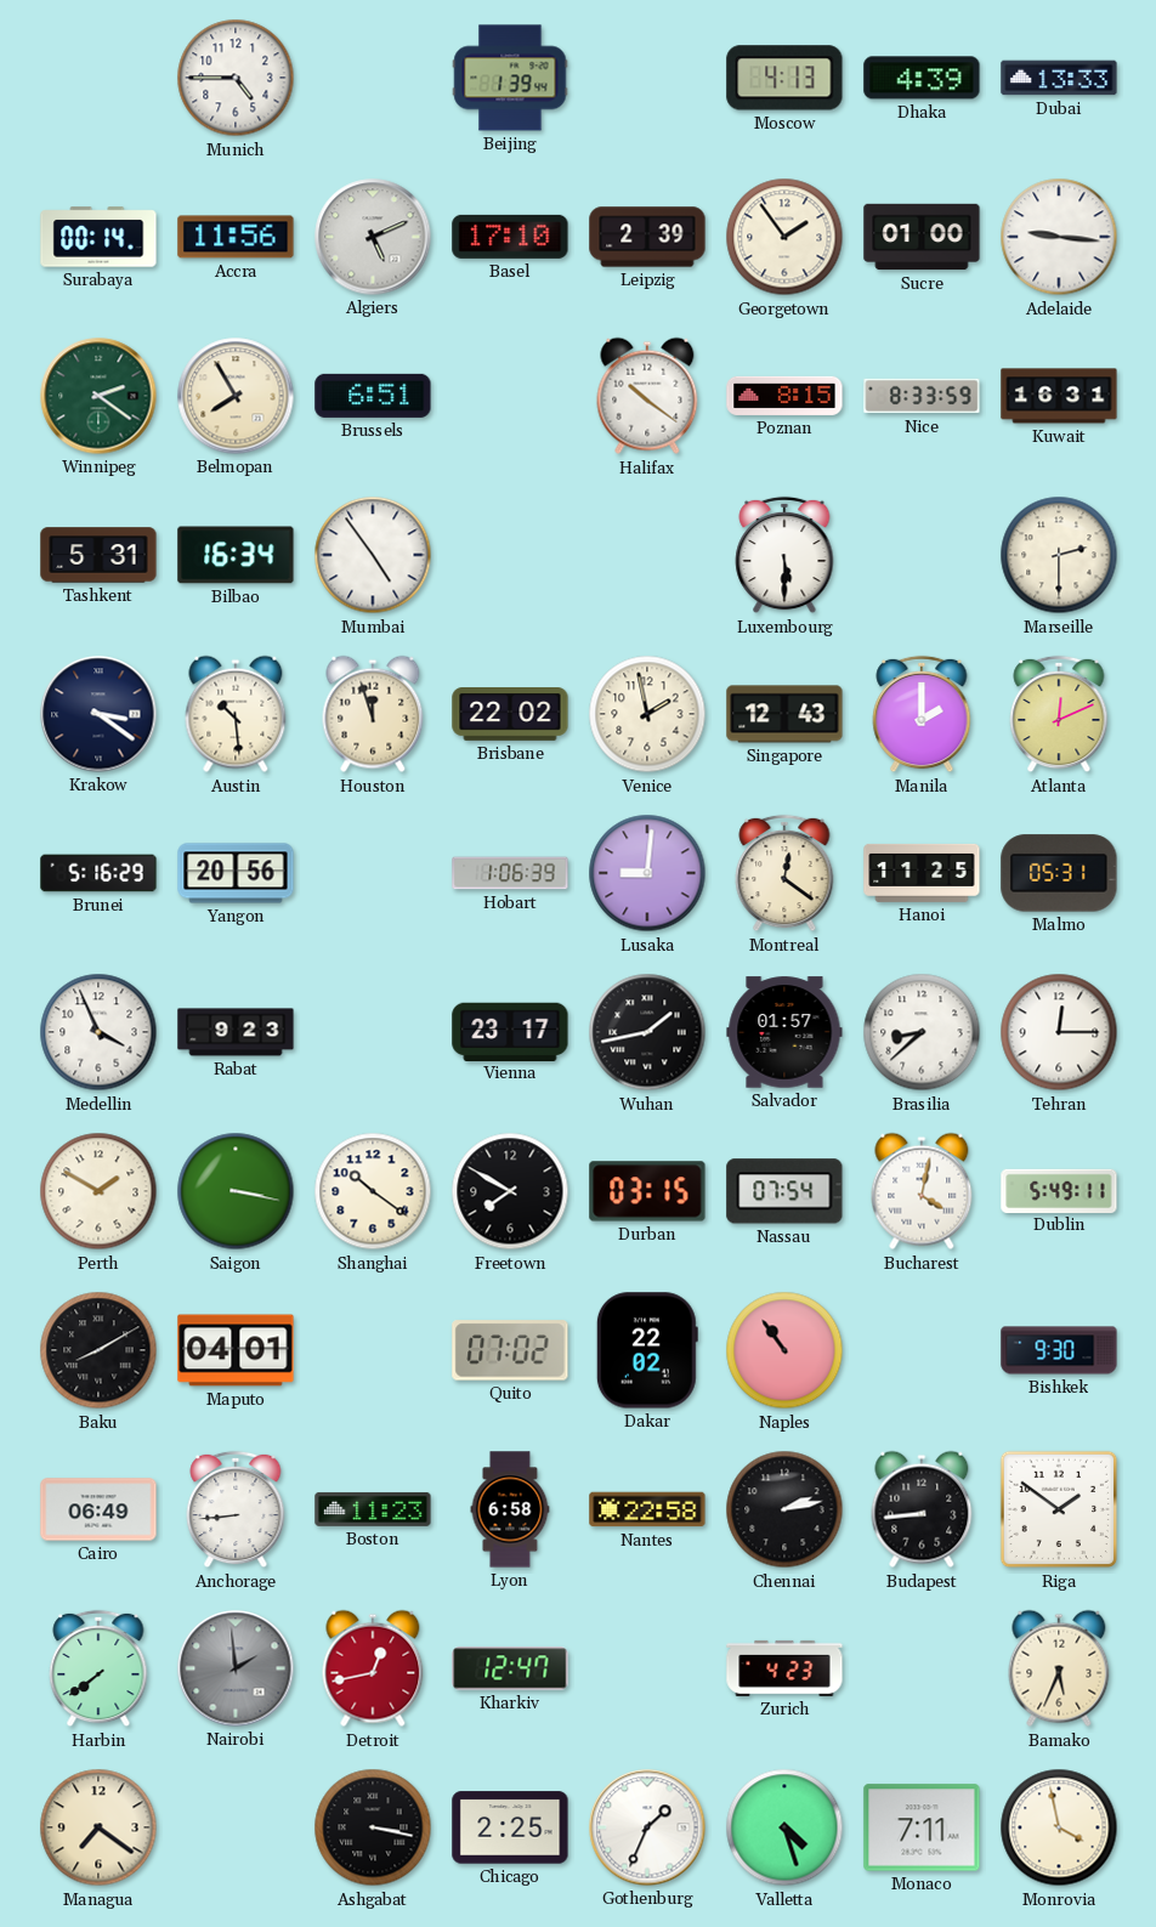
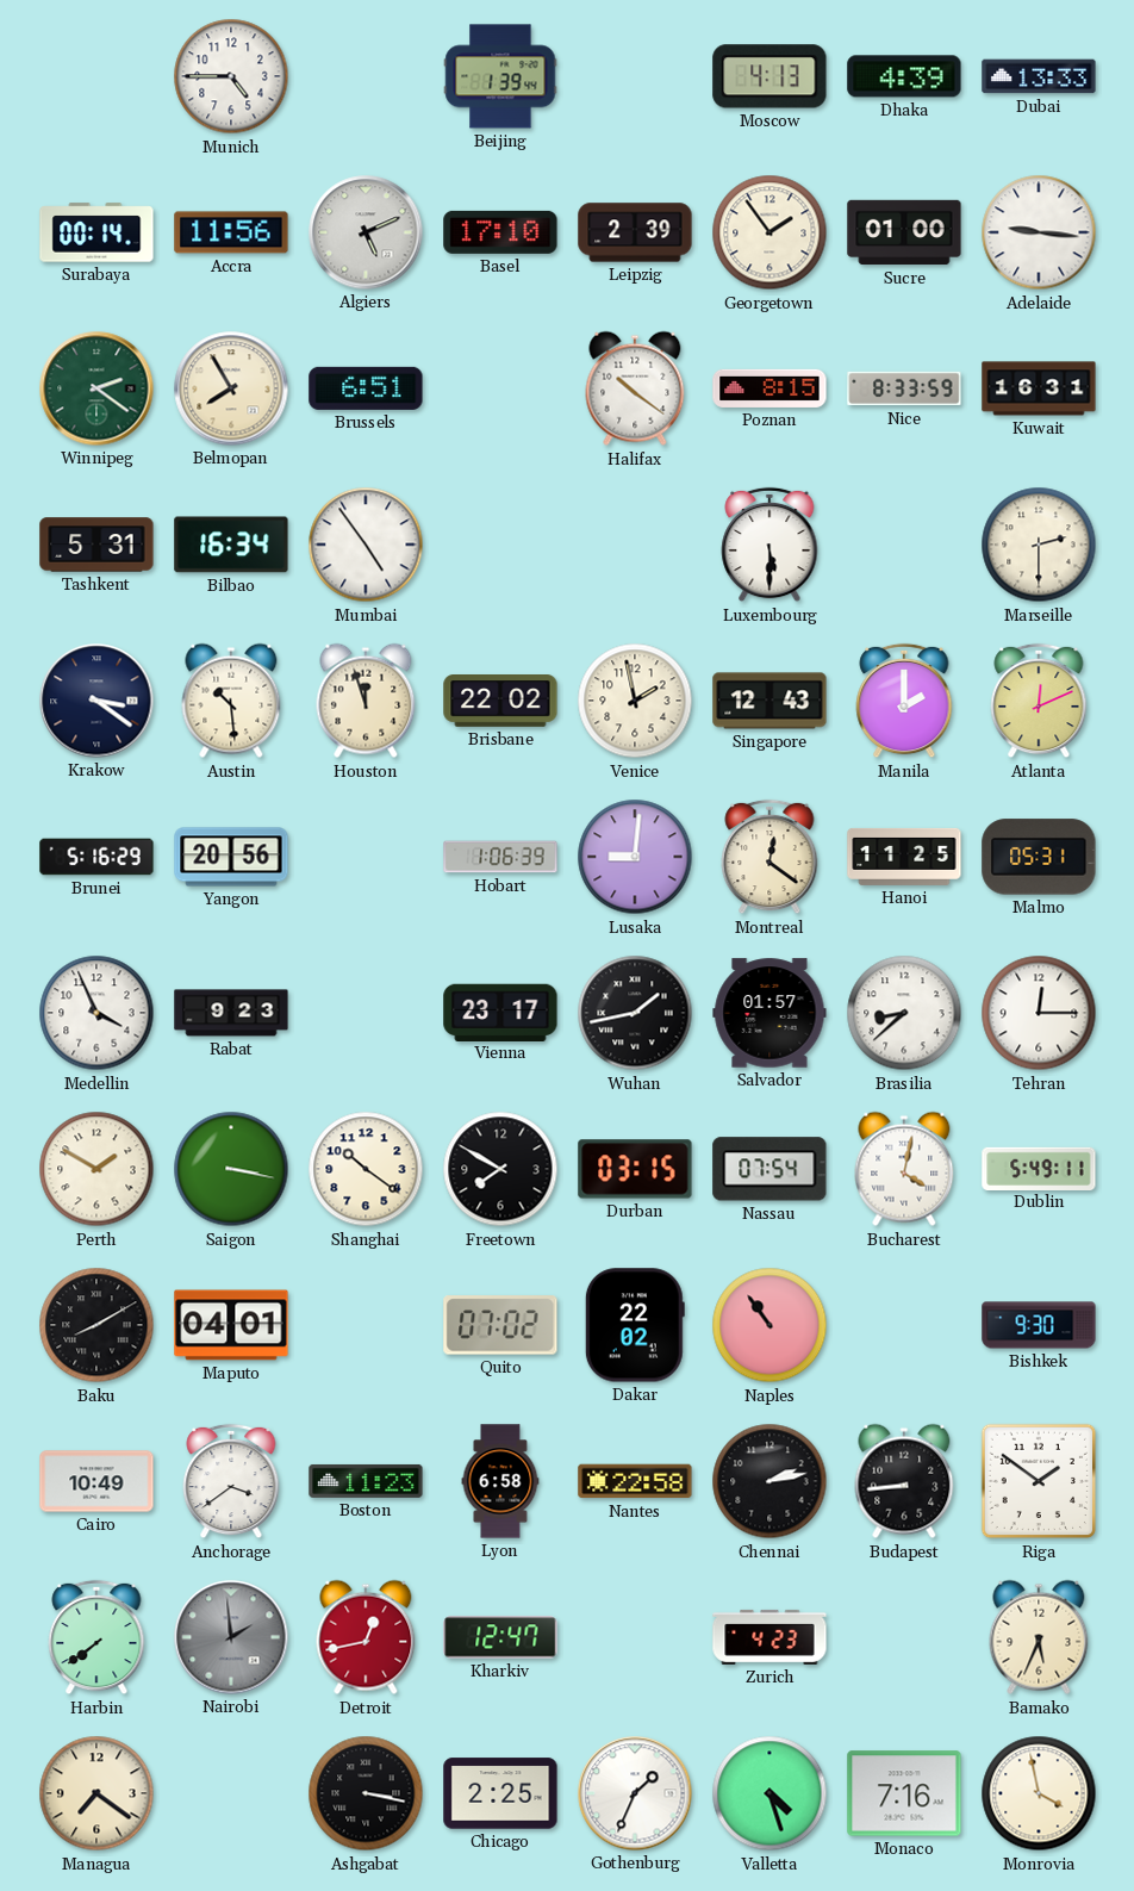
Cairo: 06:49 -> 10:49
Anchorage: 8:44 -> 3:39
Monaco: 7:11 -> 7:16
